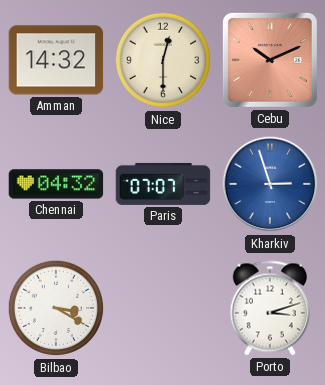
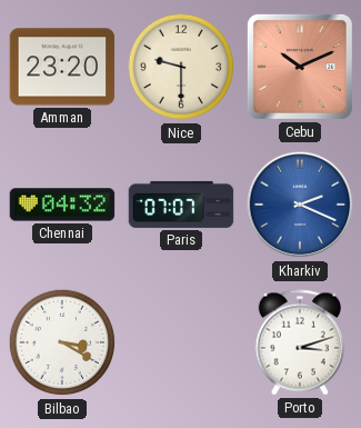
Amman: 14:32 -> 23:20
Nice: 12:30 -> 9:30
Kharkiv: 2:57 -> 2:19
